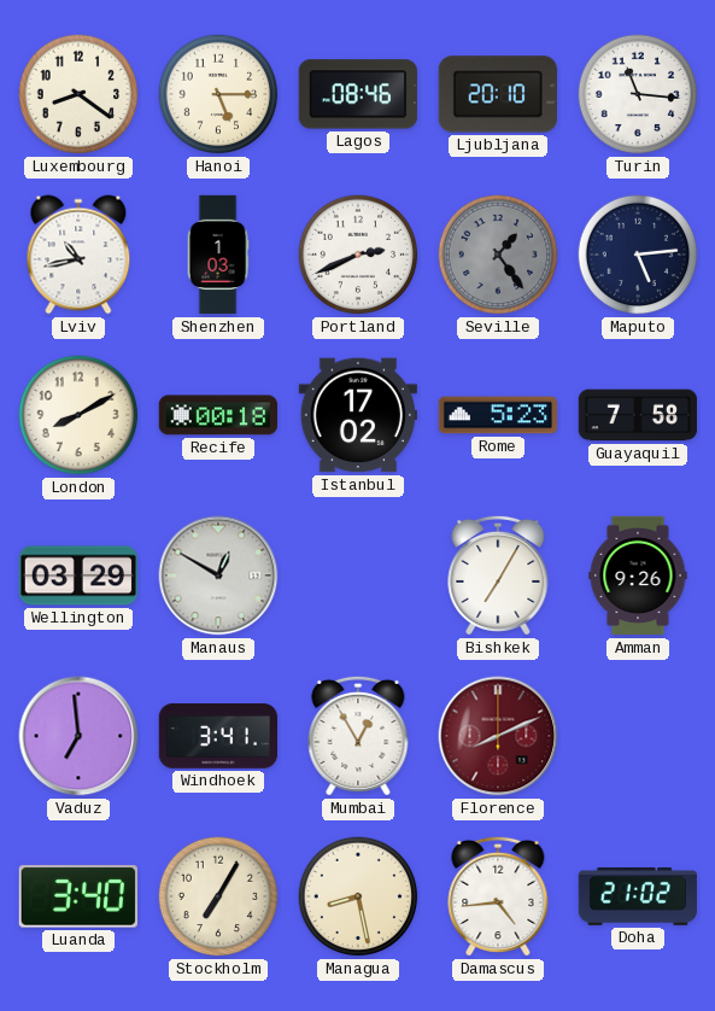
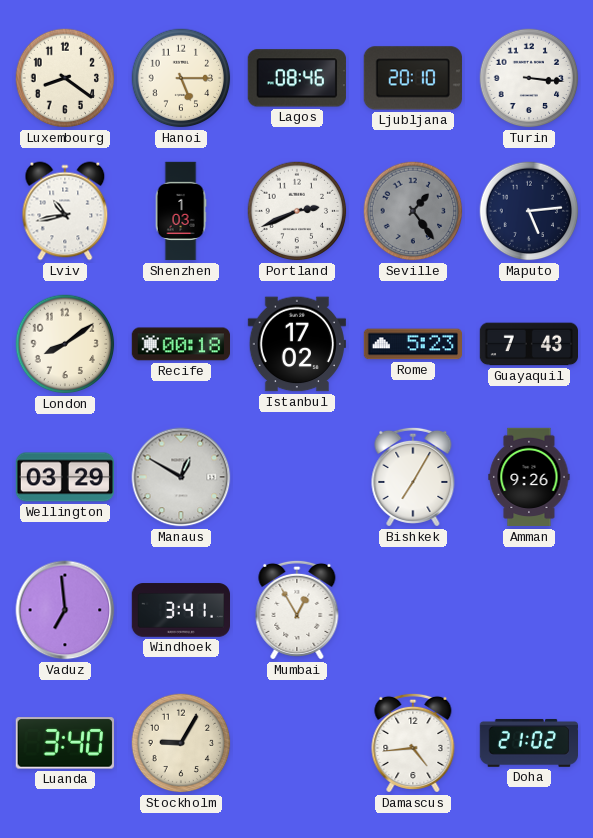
Turin: 11:16 -> 3:16
London: 8:10 -> 8:09
Guayaquil: 7:58 -> 7:43
Florence: 8:11 -> none
Stockholm: 7:05 -> 9:05
Managua: 8:28 -> none
